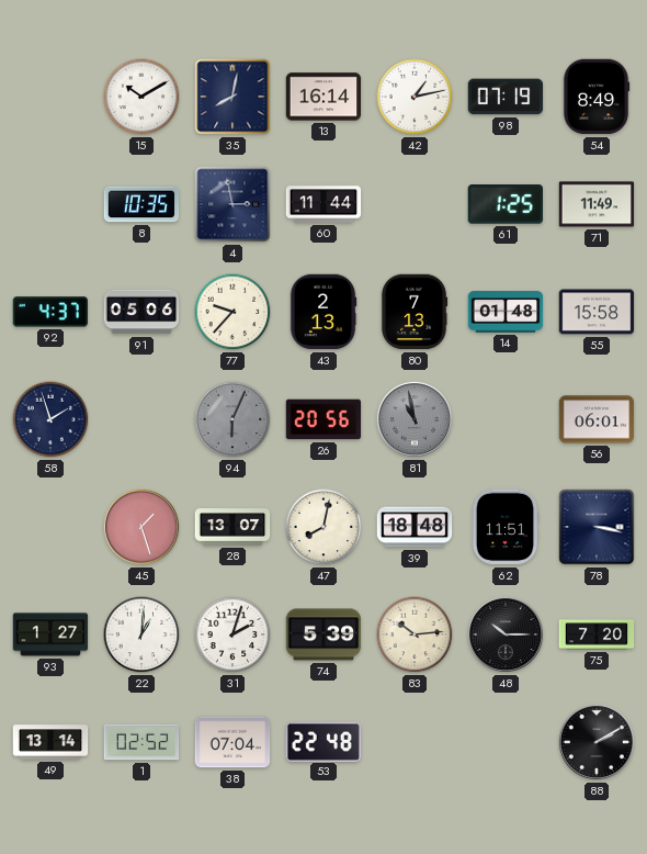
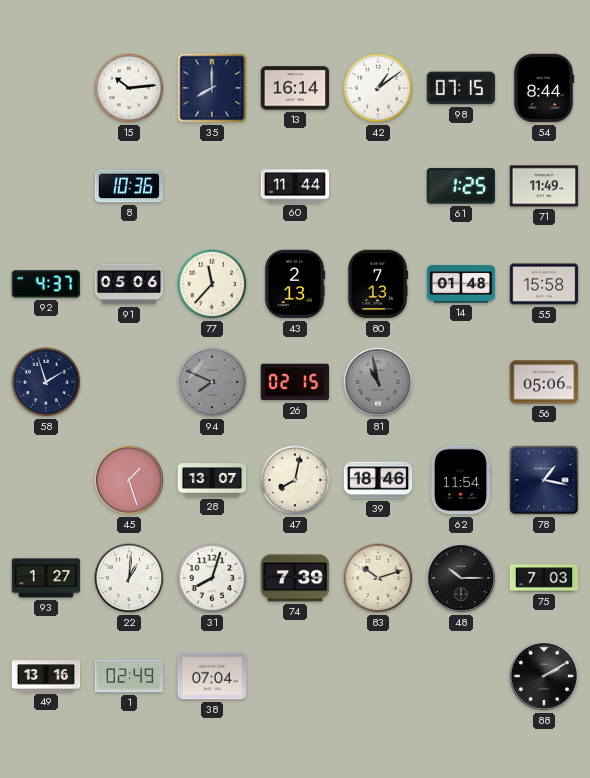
15: 10:10 -> 10:14
35: 8:02 -> 8:00
42: 1:13 -> 1:09
98: 07:19 -> 07:15
54: 8:49 -> 8:44
8: 10:35 -> 10:36
4: 2:58 -> none
77: 9:37 -> 11:37
94: 6:04 -> 7:49
26: 20:56 -> 02:15
56: 06:01 -> 05:06
39: 18:48 -> 18:46
62: 11:51 -> 11:54
78: 3:17 -> 1:17
31: 2:03 -> 8:03
74: 5:39 -> 7:39
83: 10:14 -> 10:12
75: 7:20 -> 7:03
49: 13:14 -> 13:16
1: 02:52 -> 02:49
53: 22:48 -> none
